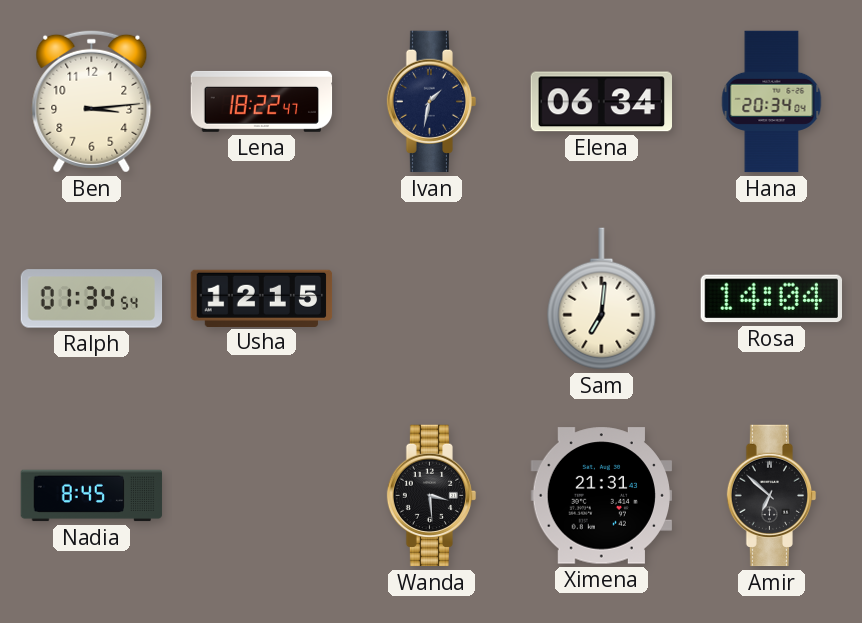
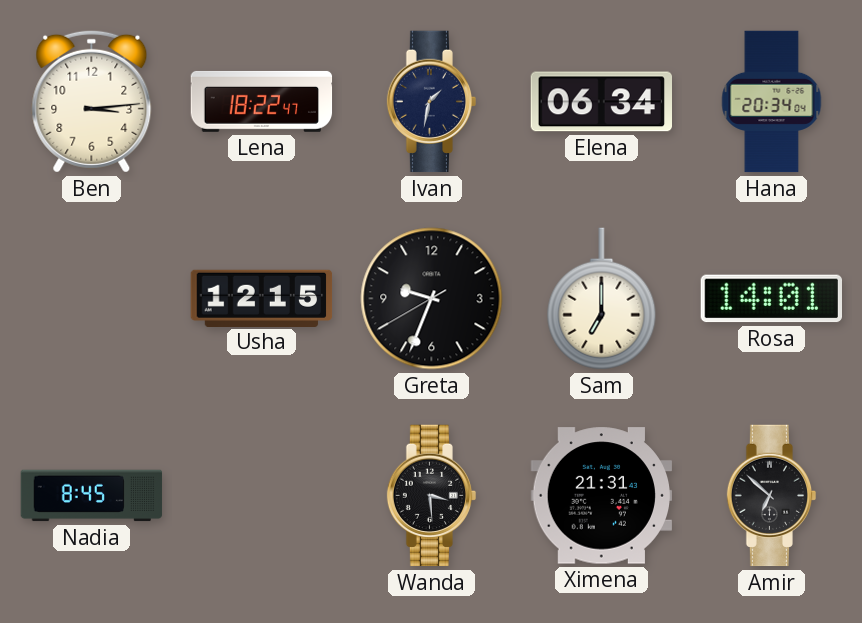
Ralph: 01:34 -> none
Greta: none -> 9:33
Sam: 7:01 -> 7:00
Rosa: 14:04 -> 14:01
